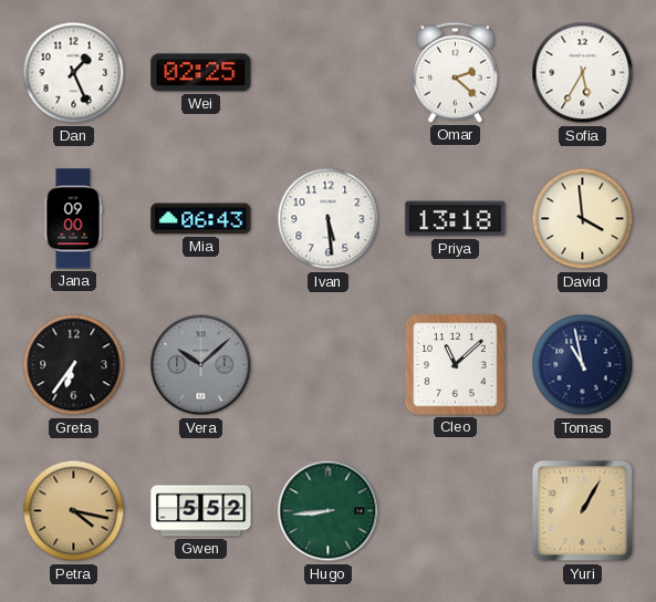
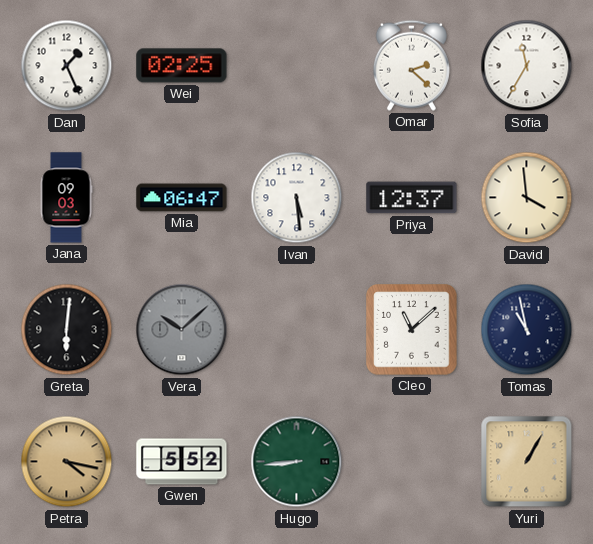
Sofia: 5:35 -> 11:35
Jana: 09:00 -> 09:03
Mia: 06:43 -> 06:47
Priya: 13:18 -> 12:37
Greta: 6:36 -> 6:01
